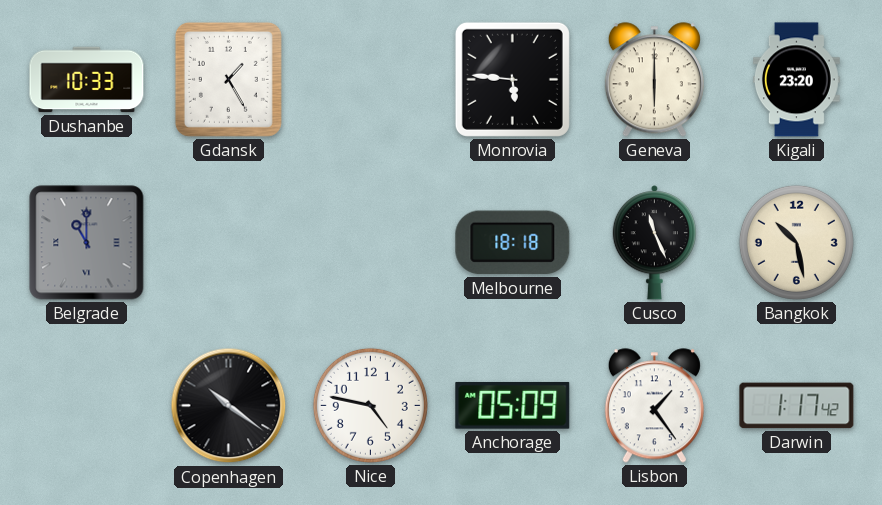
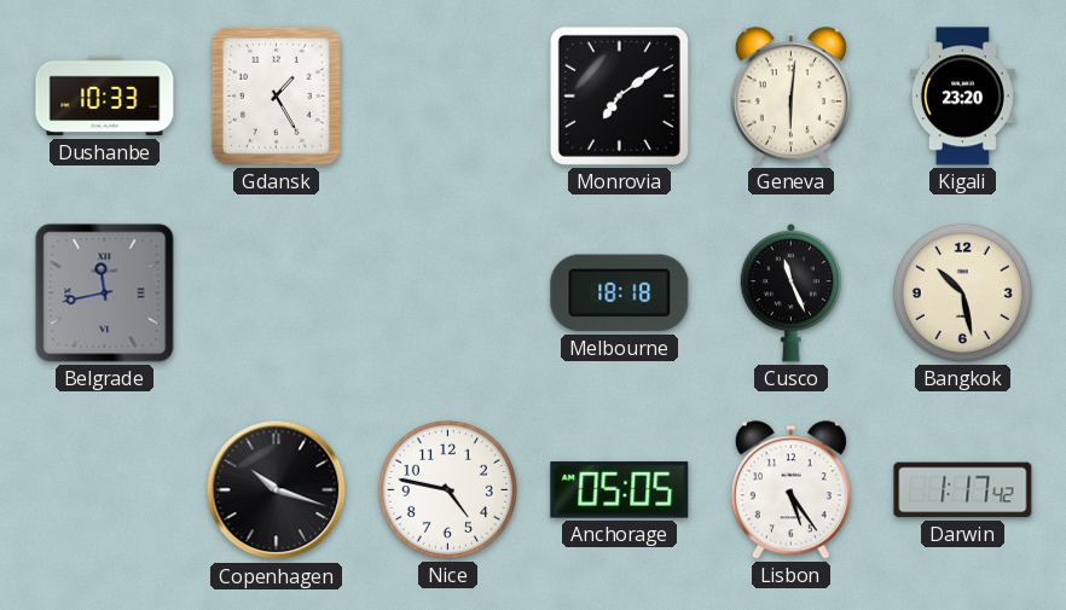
Monrovia: 5:46 -> 7:09
Geneva: 6:00 -> 6:01
Belgrade: 11:00 -> 11:43
Copenhagen: 10:21 -> 10:18
Anchorage: 05:09 -> 05:05
Lisbon: 1:24 -> 5:24
